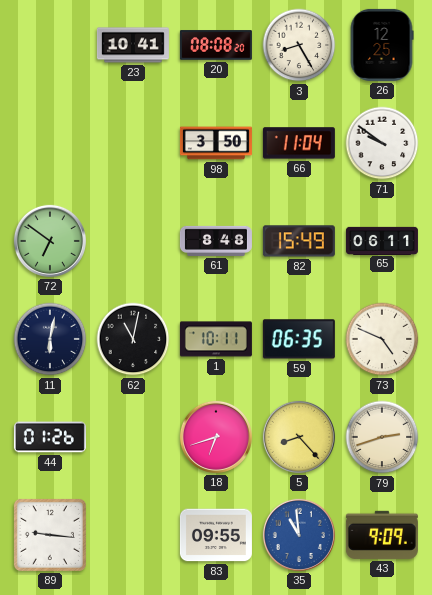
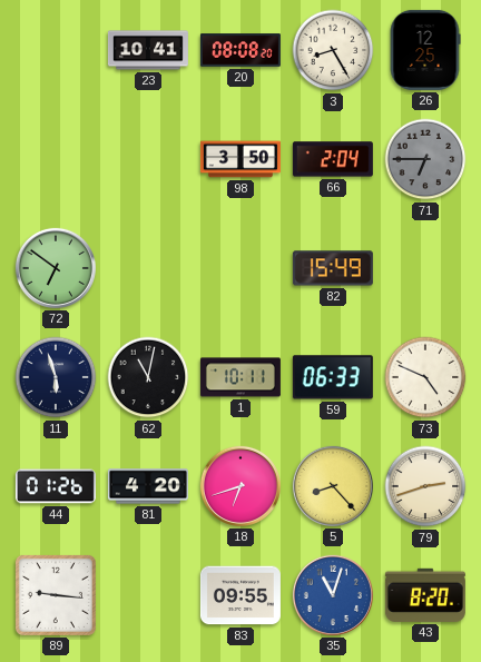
66: 11:04 -> 2:04
71: 9:51 -> 6:45
71 dial: white -> grey
61: 8:48 -> none
65: 06:11 -> none
11: 6:02 -> 5:57
59: 06:35 -> 06:33
81: none -> 4:20
35: 10:59 -> 11:03
43: 9:09 -> 8:20
